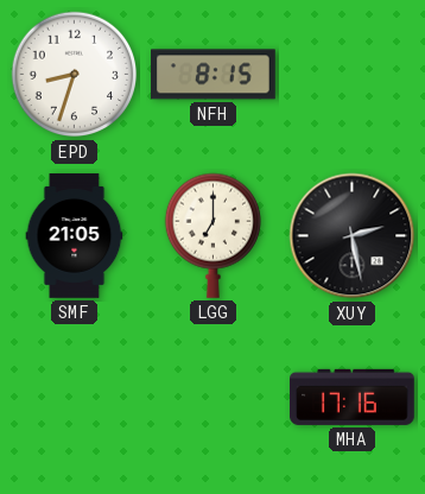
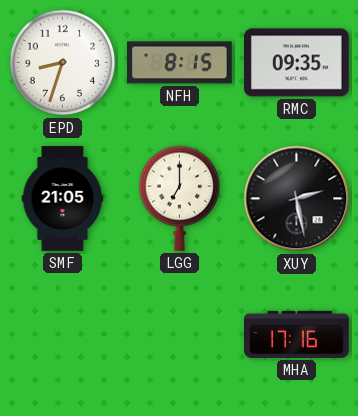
RMC: none -> 09:35
